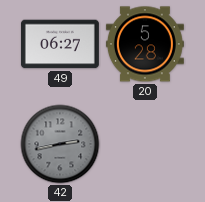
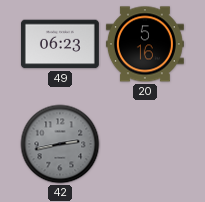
49: 06:27 -> 06:23
20: 5:28 -> 5:16
